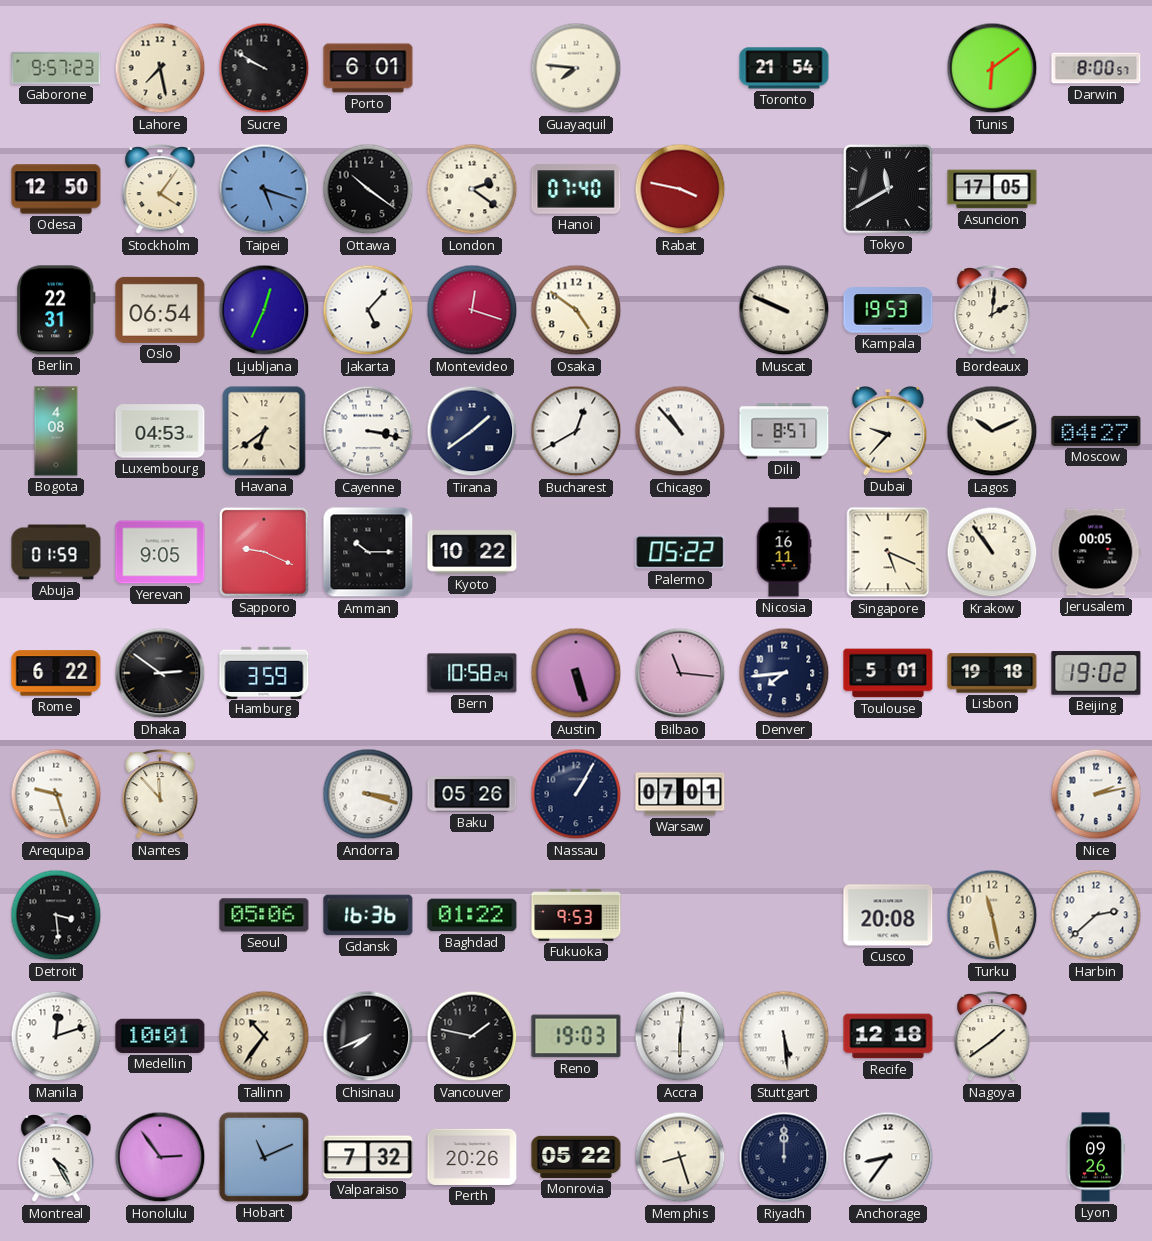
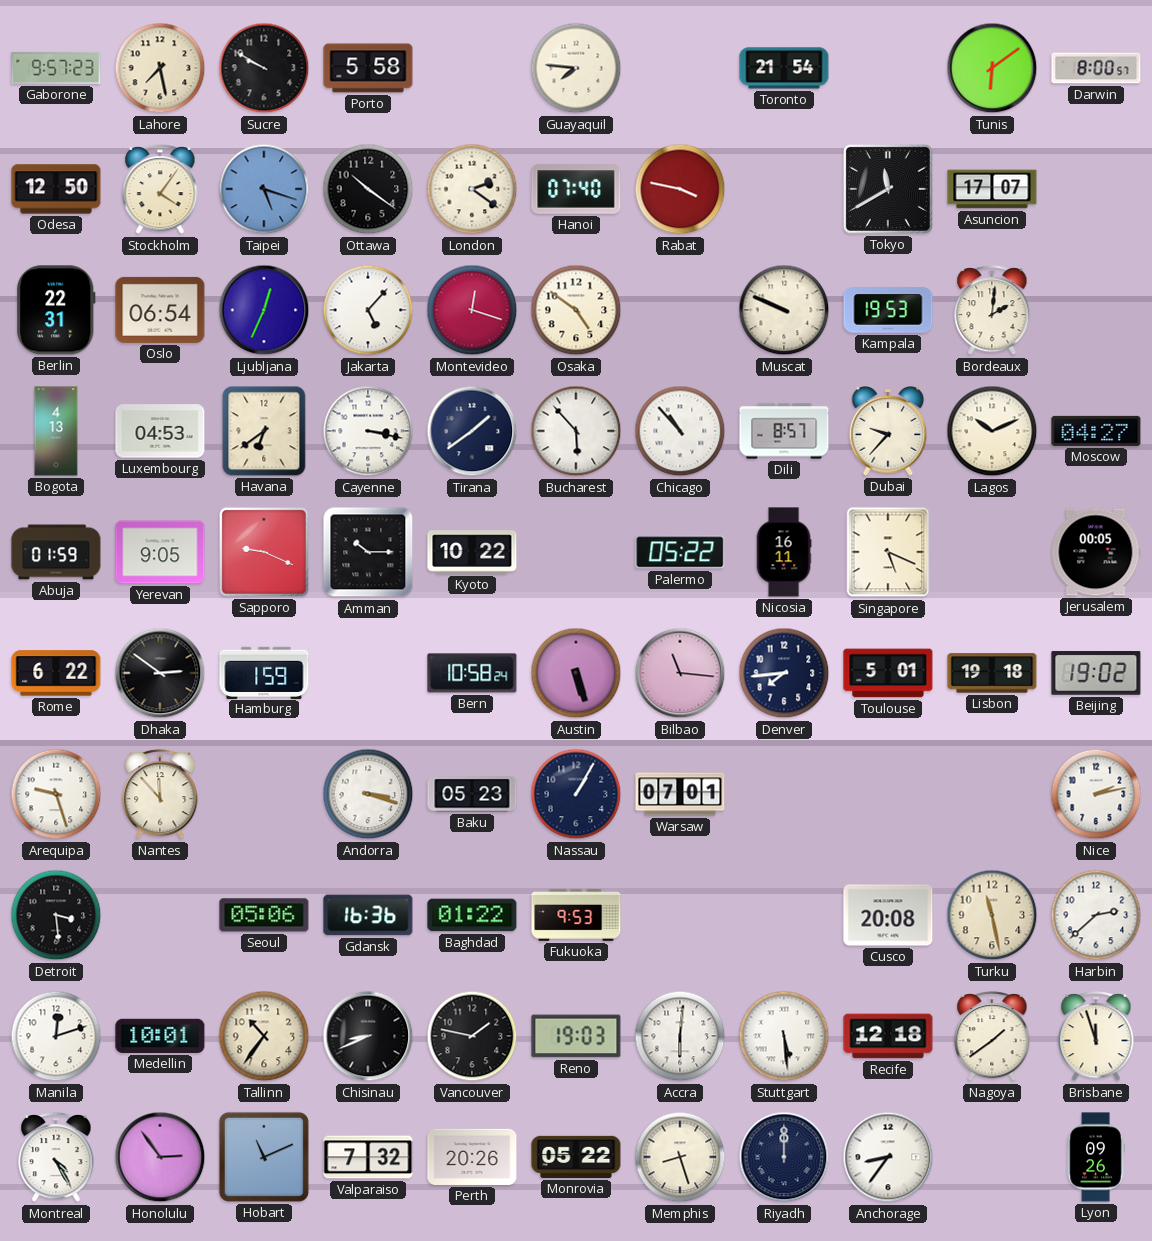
Porto: 6:01 -> 5:58
Asuncion: 17:05 -> 17:07
Bogota: 4:08 -> 4:13
Bucharest: 12:40 -> 5:53
Krakow: 10:54 -> none
Hamburg: 3:59 -> 1:59
Baku: 05:26 -> 05:23
Chisinau: 7:41 -> 8:41
Brisbane: none -> 11:57
